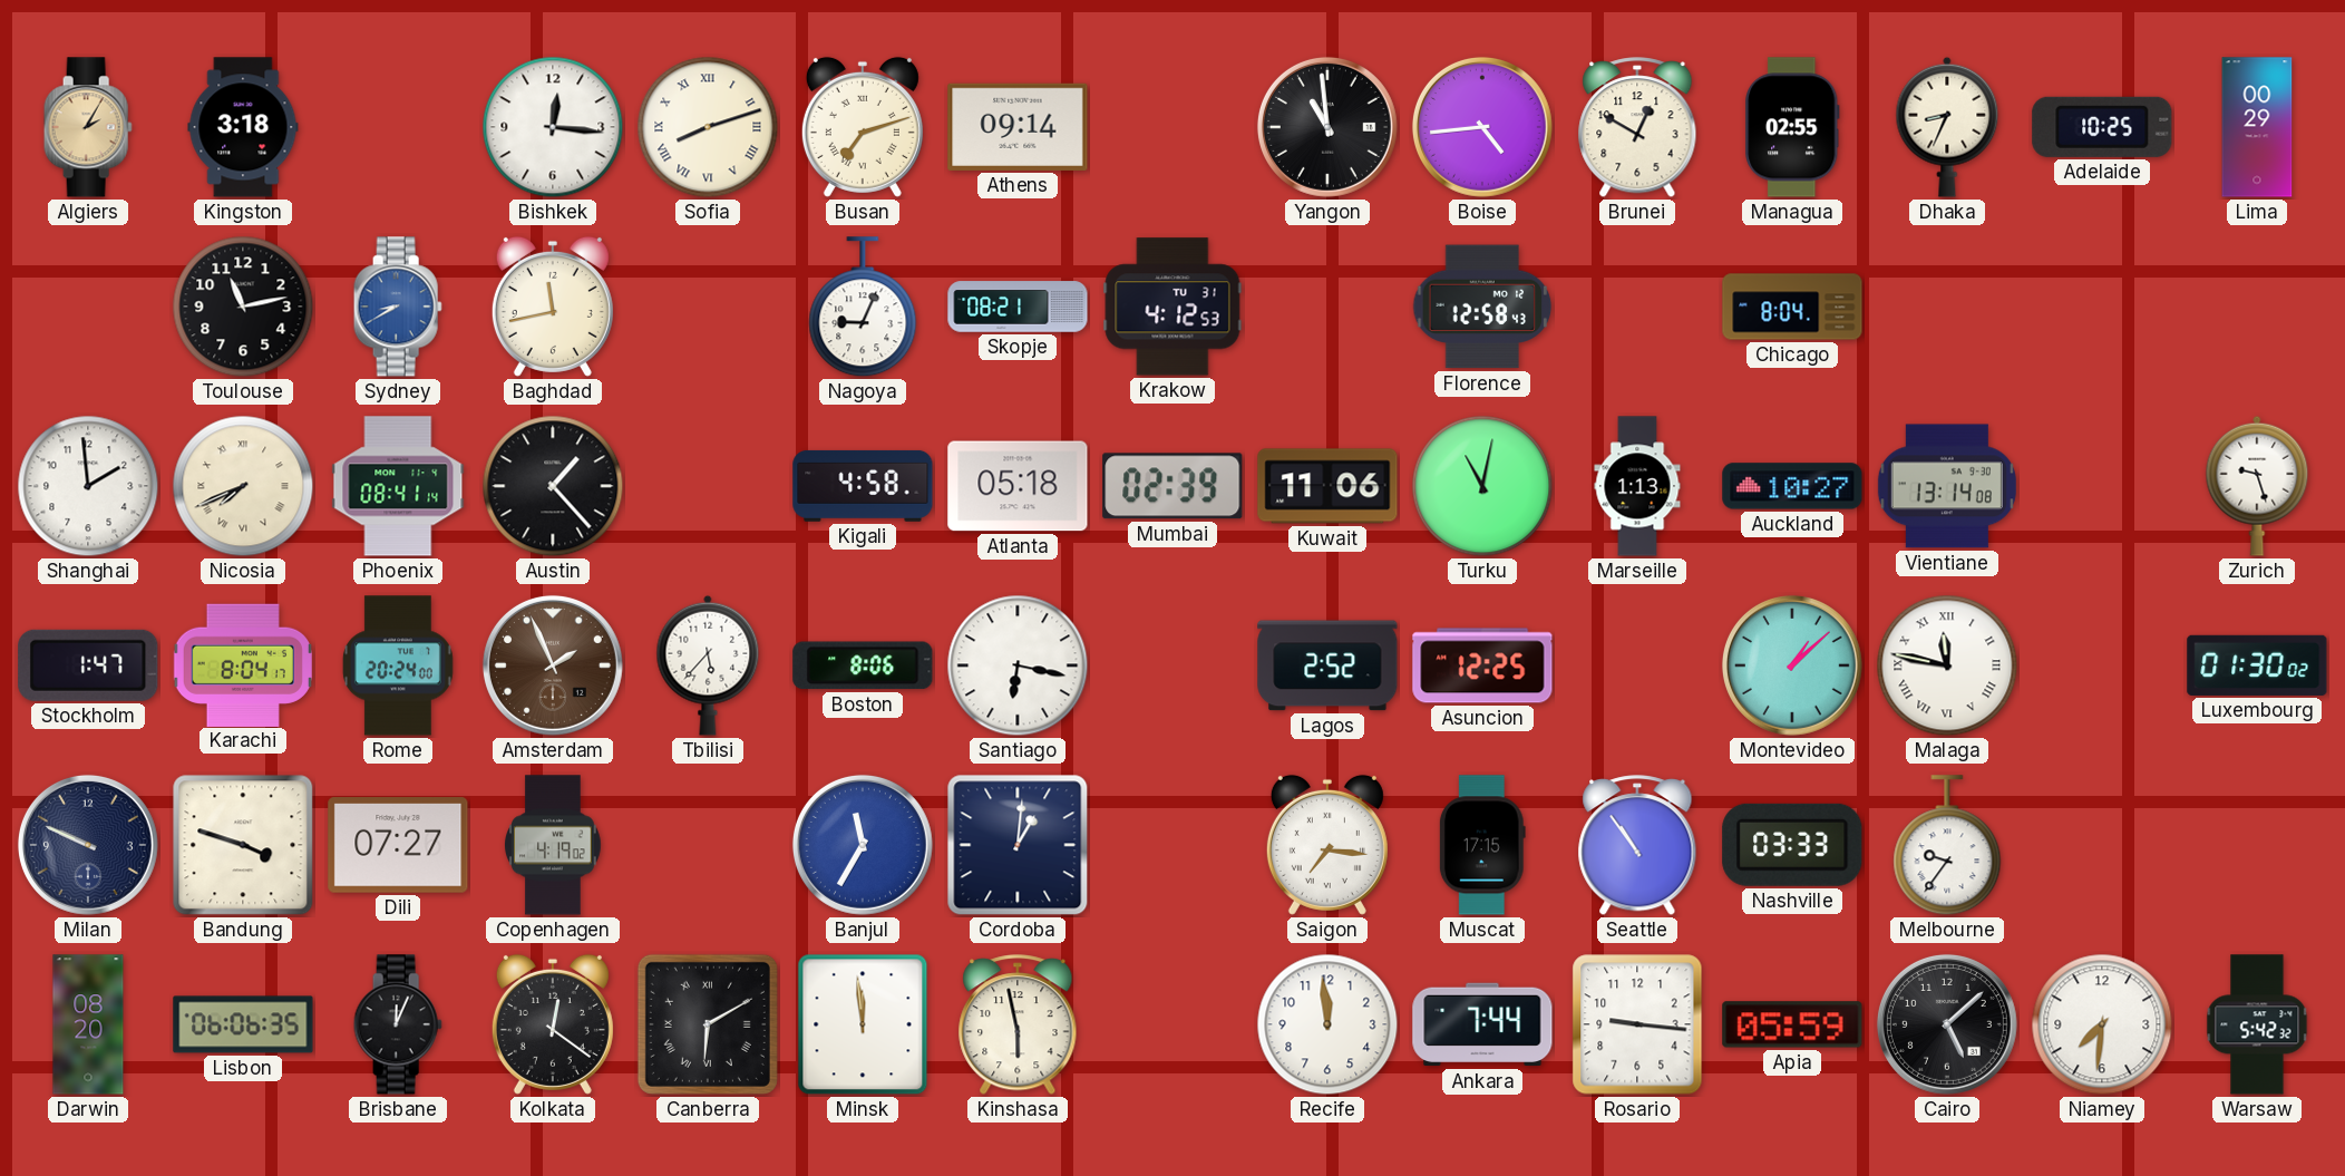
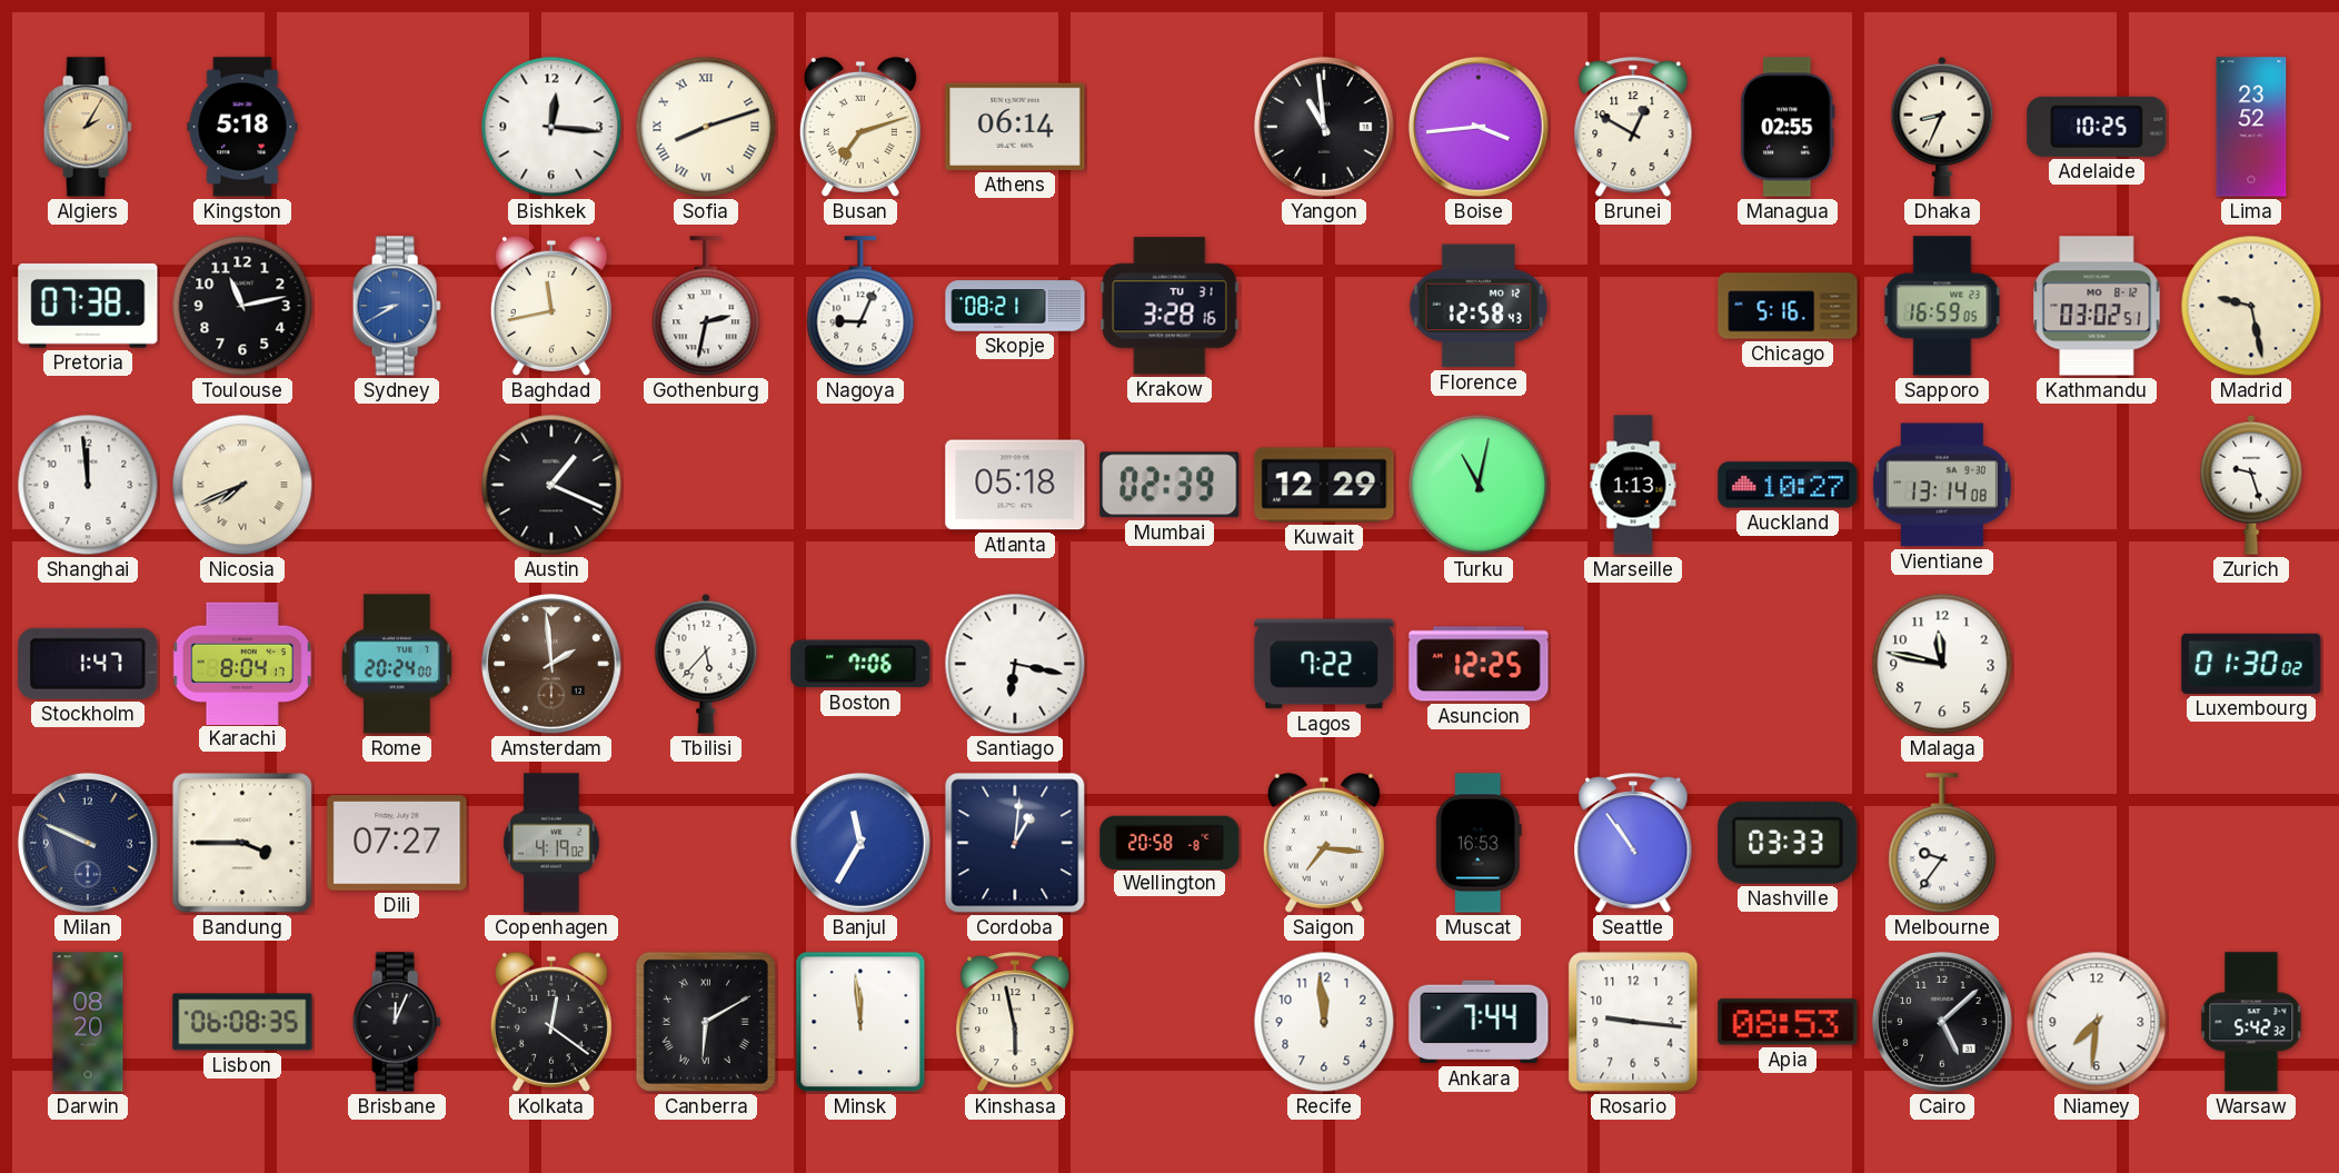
Kingston: 3:18 -> 5:18
Athens: 09:14 -> 06:14
Boise: 4:44 -> 3:44
Lima: 00:29 -> 23:52
Pretoria: none -> 07:38
Gothenburg: none -> 2:32
Krakow: 4:12 -> 3:28
Chicago: 8:04 -> 5:16
Sapporo: none -> 16:59
Kathmandu: none -> 03:02
Madrid: none -> 9:28
Shanghai: 1:59 -> 11:59
Phoenix: 08:41 -> none
Austin: 1:23 -> 1:19
Kigali: 4:58 -> none
Kuwait: 11:06 -> 12:29
Amsterdam: 1:56 -> 1:59
Boston: 8:06 -> 7:06
Lagos: 2:52 -> 7:22
Montevideo: 1:08 -> none
Malaga numerals: Roman -> Arabic
Bandung: 3:48 -> 3:45
Wellington: none -> 20:58
Muscat: 17:15 -> 16:53
Lisbon: 06:06 -> 06:08
Apia: 05:59 -> 08:53
